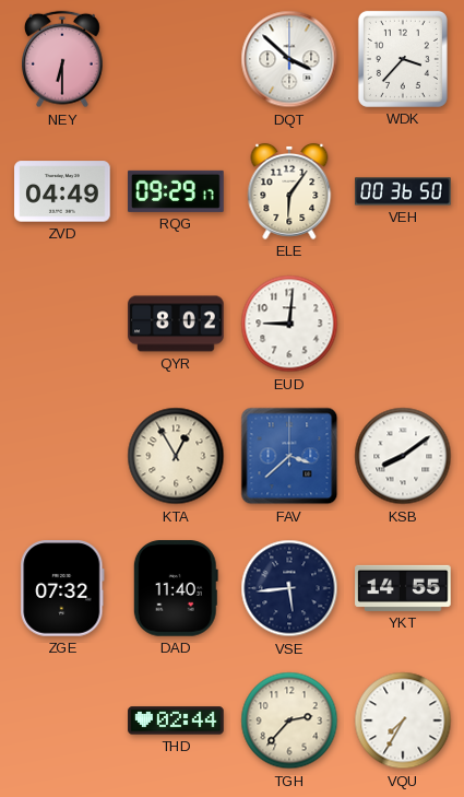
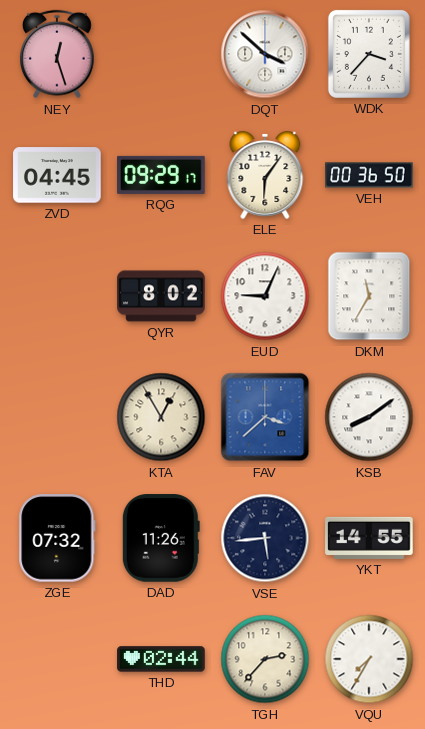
NEY: 6:30 -> 12:27
ZVD: 04:49 -> 04:45
EUD: 9:01 -> 9:04
DKM: none -> 11:35
DAD: 11:40 -> 11:26
